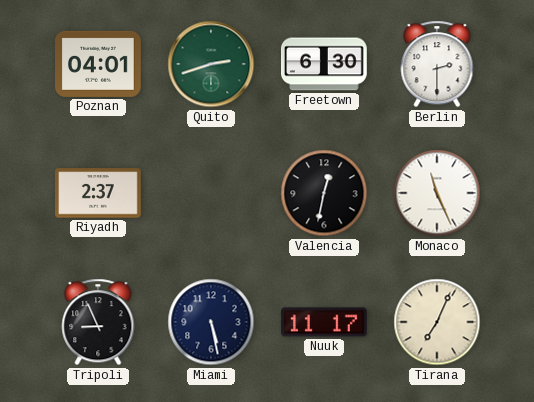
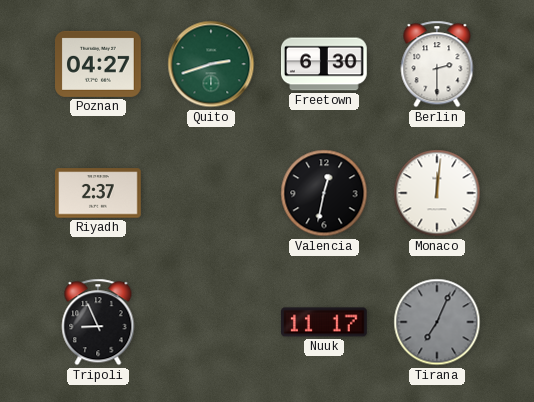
Poznan: 04:01 -> 04:27
Monaco: 11:26 -> 12:01
Miami: 5:28 -> none
Tirana dial: cream -> grey
